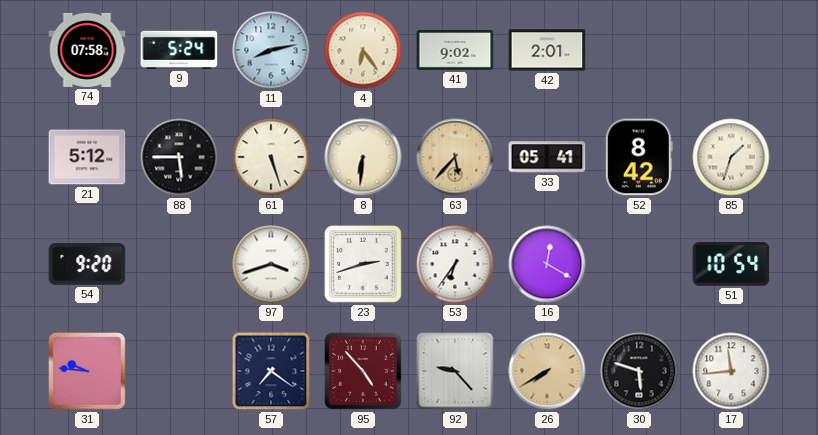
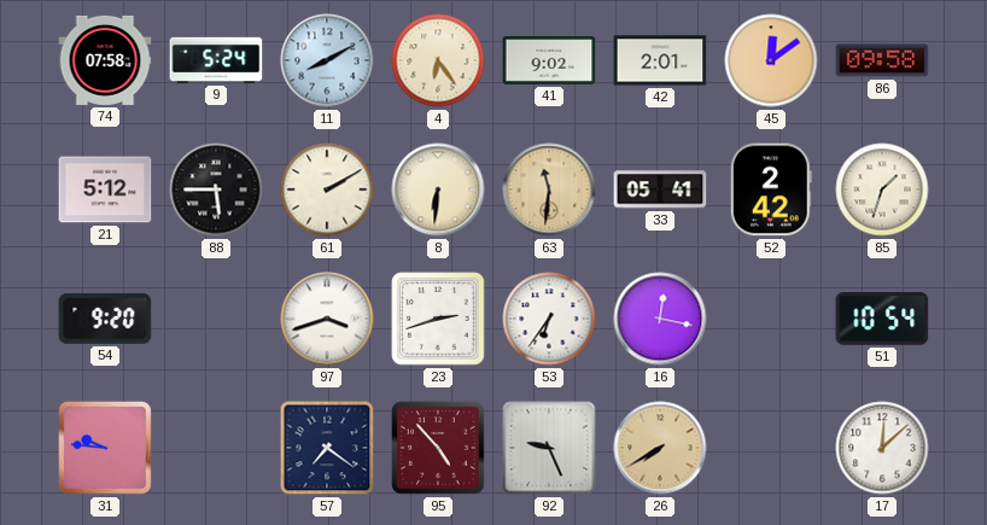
11: 8:13 -> 8:10
45: none -> 12:09
86: none -> 09:58
61: 5:27 -> 2:10
63: 5:37 -> 11:31
52: 8:42 -> 2:42
16: 12:20 -> 12:17
92: 9:23 -> 9:26
30: 5:48 -> none
17: 11:44 -> 12:08
